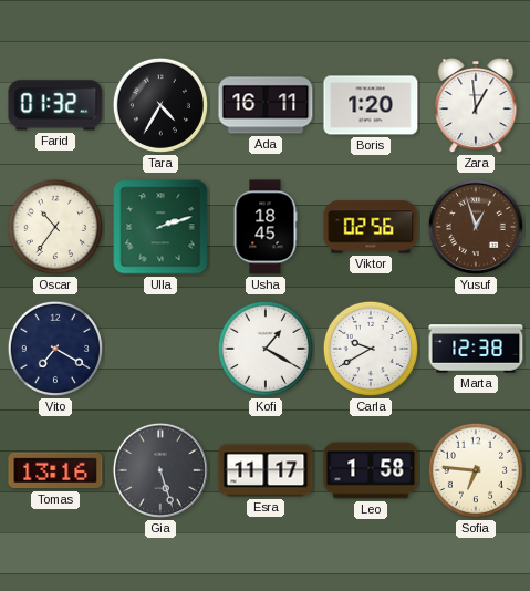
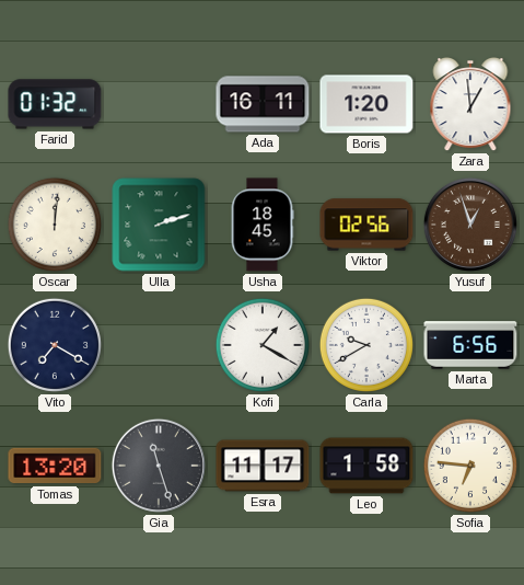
Tara: 4:35 -> none
Oscar: 10:36 -> 12:01
Marta: 12:38 -> 6:56
Tomas: 13:16 -> 13:20
Gia: 5:27 -> 11:27
